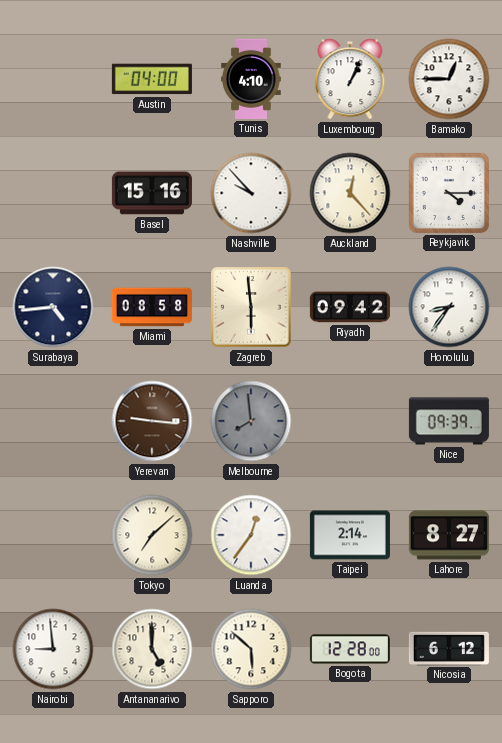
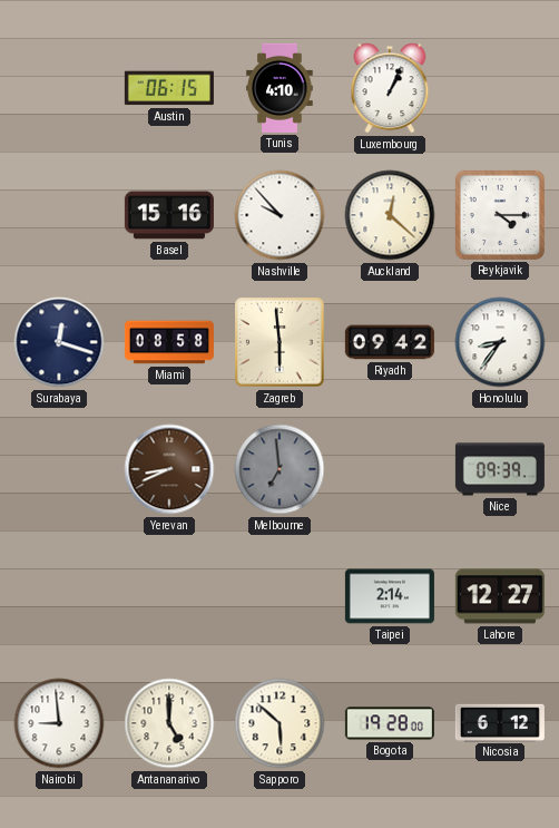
Austin: 04:00 -> 06:15
Bamako: 12:45 -> none
Auckland: 12:23 -> 12:22
Surabaya: 4:44 -> 12:18
Yerevan: 9:16 -> 8:41
Melbourne: 7:59 -> 6:59
Tokyo: 7:08 -> none
Luanda: 12:36 -> none
Lahore: 8:27 -> 12:27
Bogota: 12:28 -> 19:28
